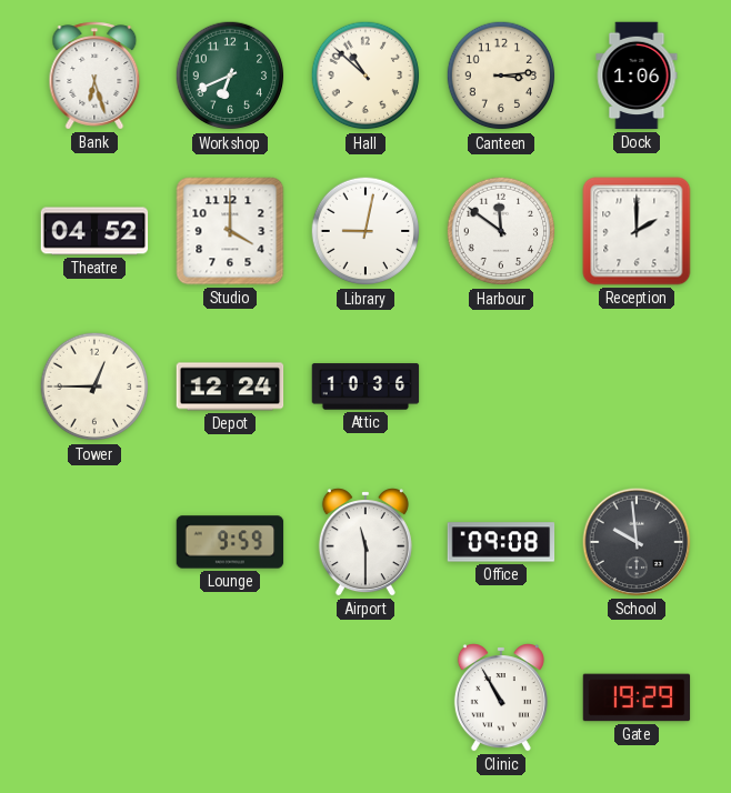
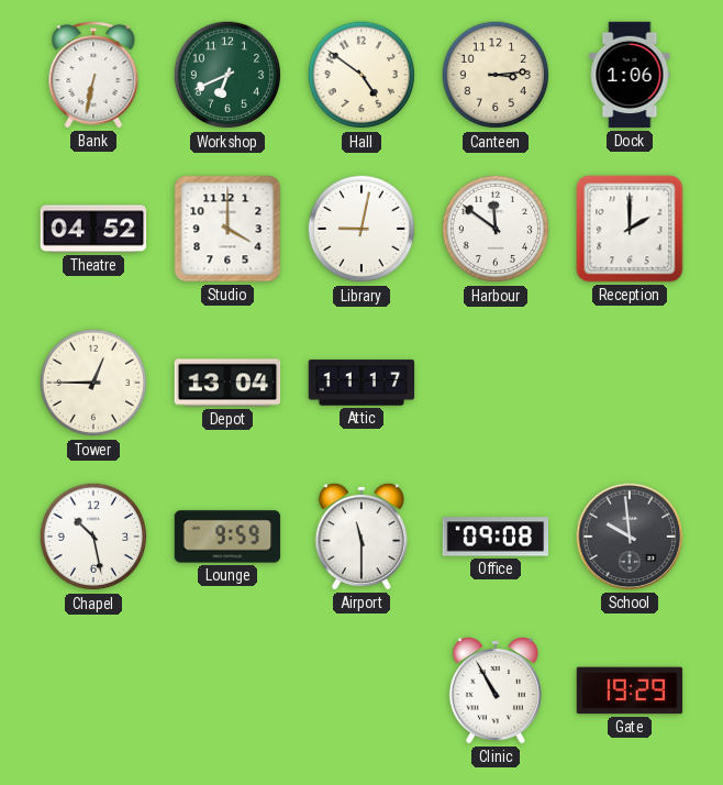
Bank: 6:27 -> 6:32
Hall: 10:52 -> 4:51
Depot: 12:24 -> 13:04
Attic: 10:36 -> 11:17
Chapel: none -> 10:28
